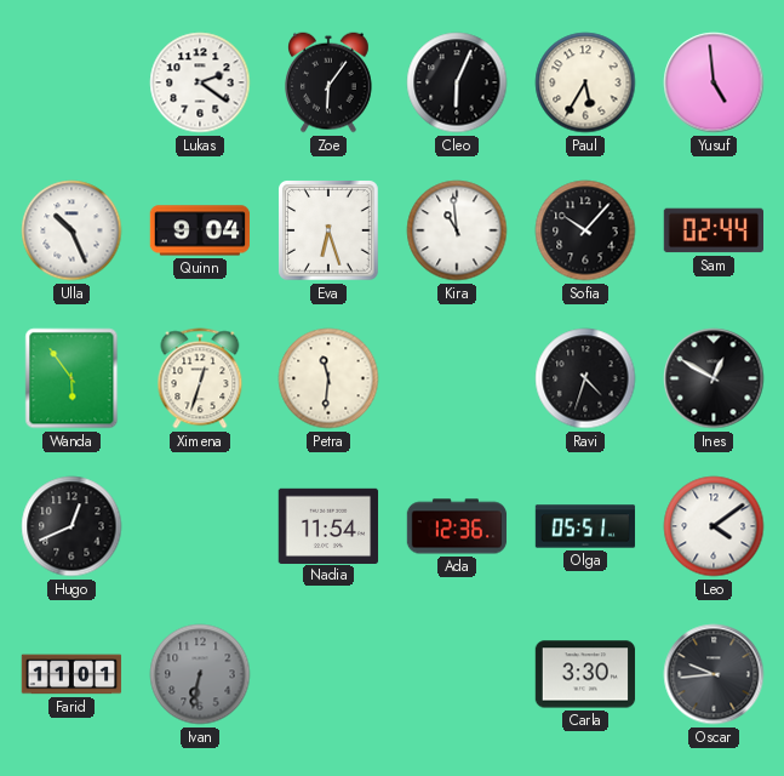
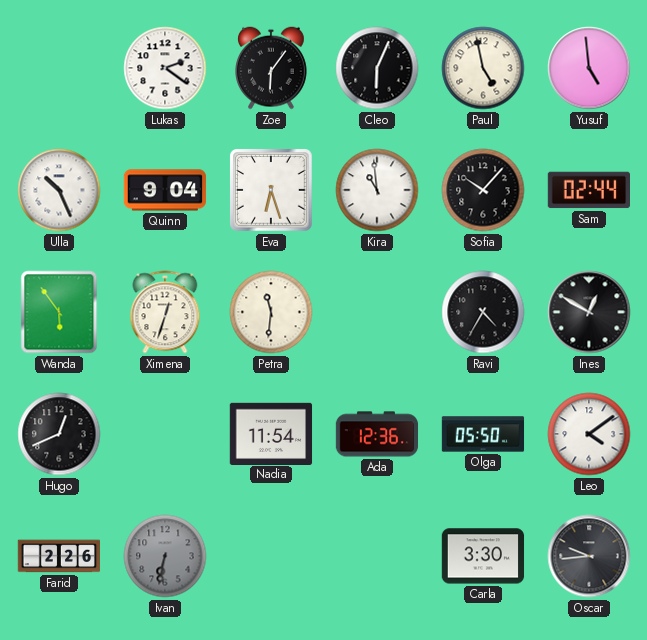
Paul: 5:35 -> 4:58
Ravi: 4:33 -> 4:35
Olga: 05:51 -> 05:50
Farid: 11:01 -> 2:26
